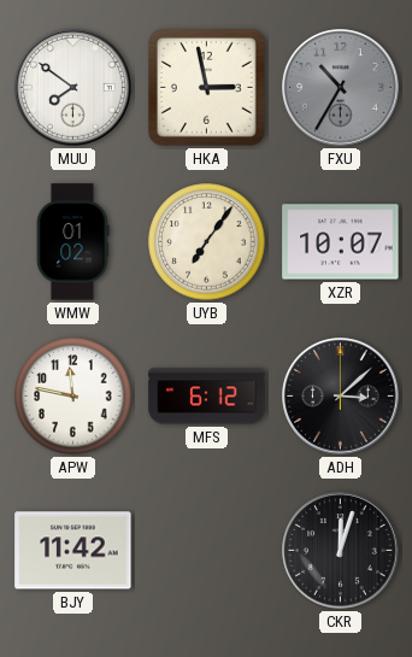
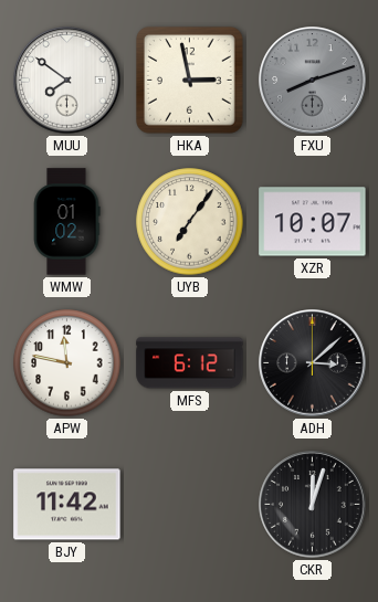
FXU: 10:35 -> 8:12
